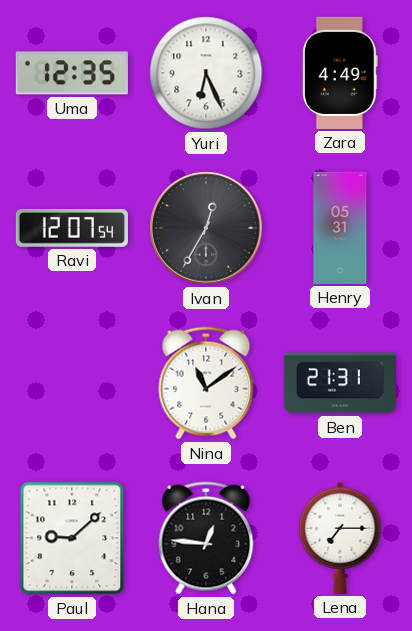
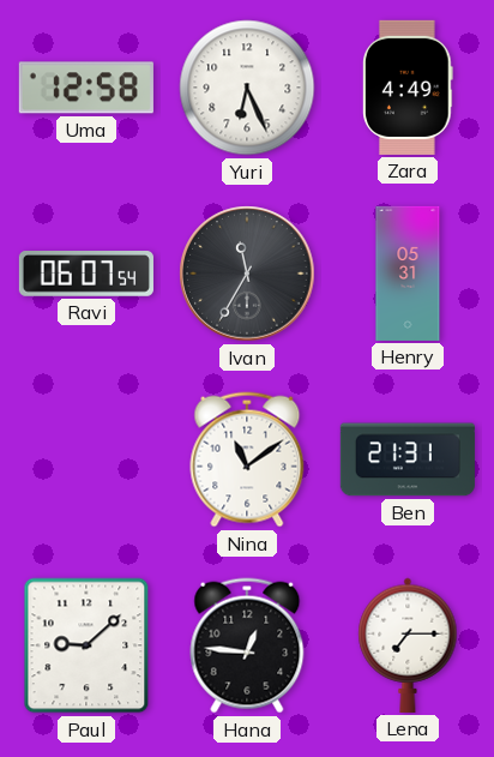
Uma: 12:35 -> 12:58
Ravi: 12:07 -> 06:07
Ivan: 12:35 -> 11:35
